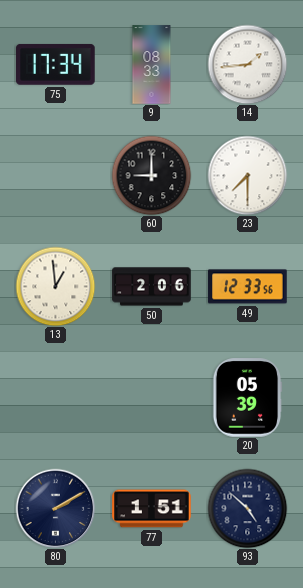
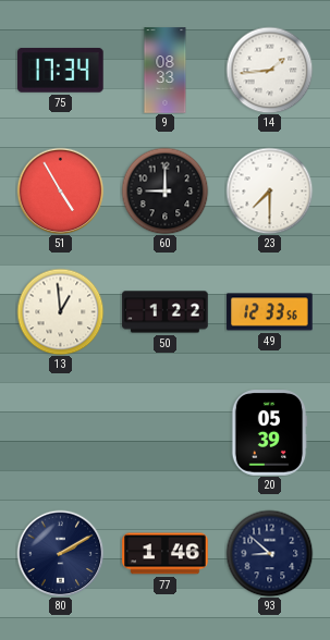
51: none -> 4:55
50: 2:06 -> 1:22
77: 1:51 -> 1:46
93: 4:52 -> 8:52
